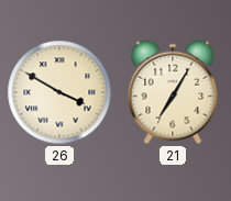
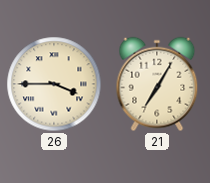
26: 3:50 -> 3:45
